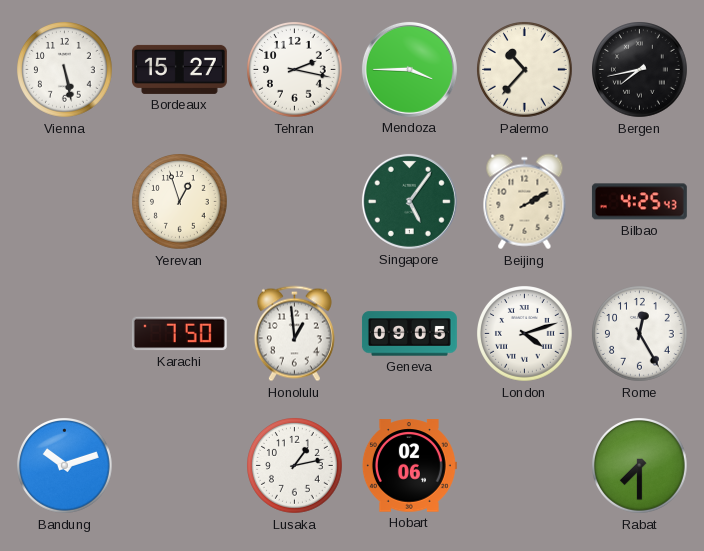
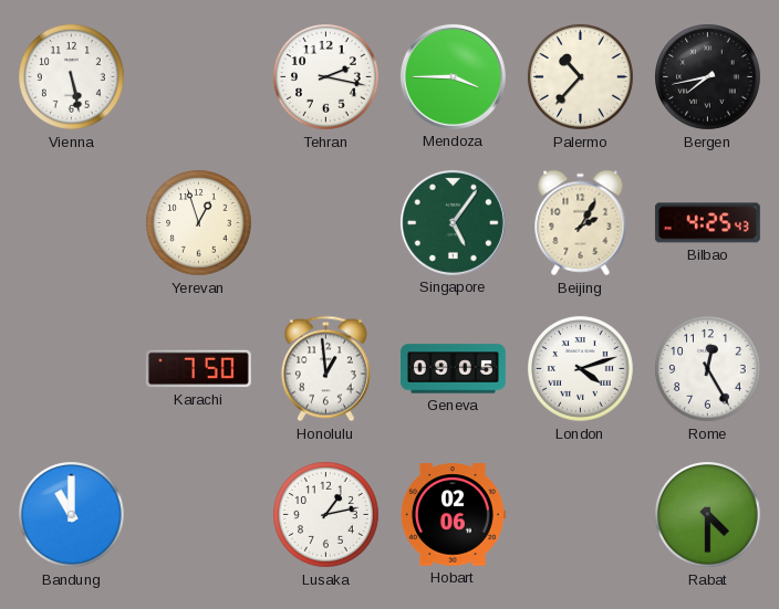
Bordeaux: 15:27 -> none
Beijing: 2:10 -> 2:05
Bandung: 10:12 -> 11:00
Rabat: 7:30 -> 4:30
